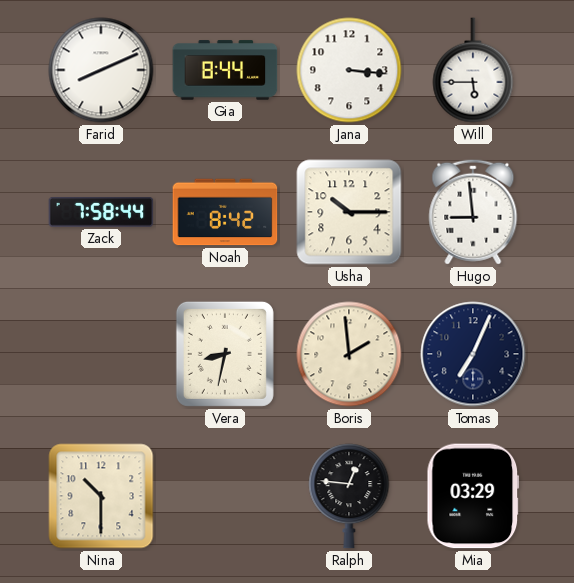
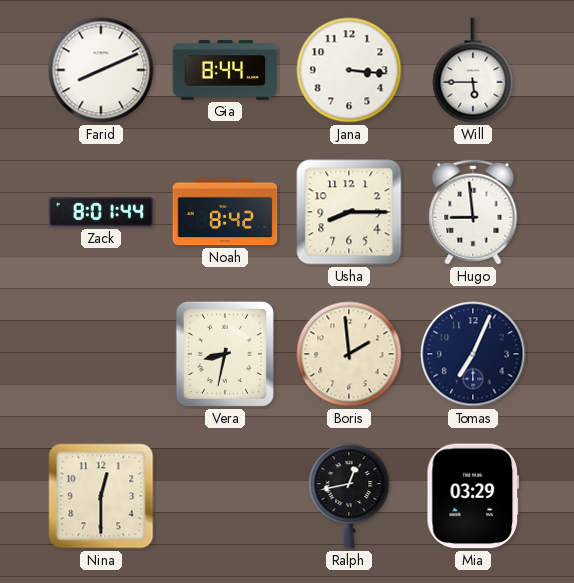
Zack: 7:58 -> 8:01
Usha: 10:15 -> 8:15
Nina: 10:30 -> 12:30
Ralph: 12:46 -> 12:43
